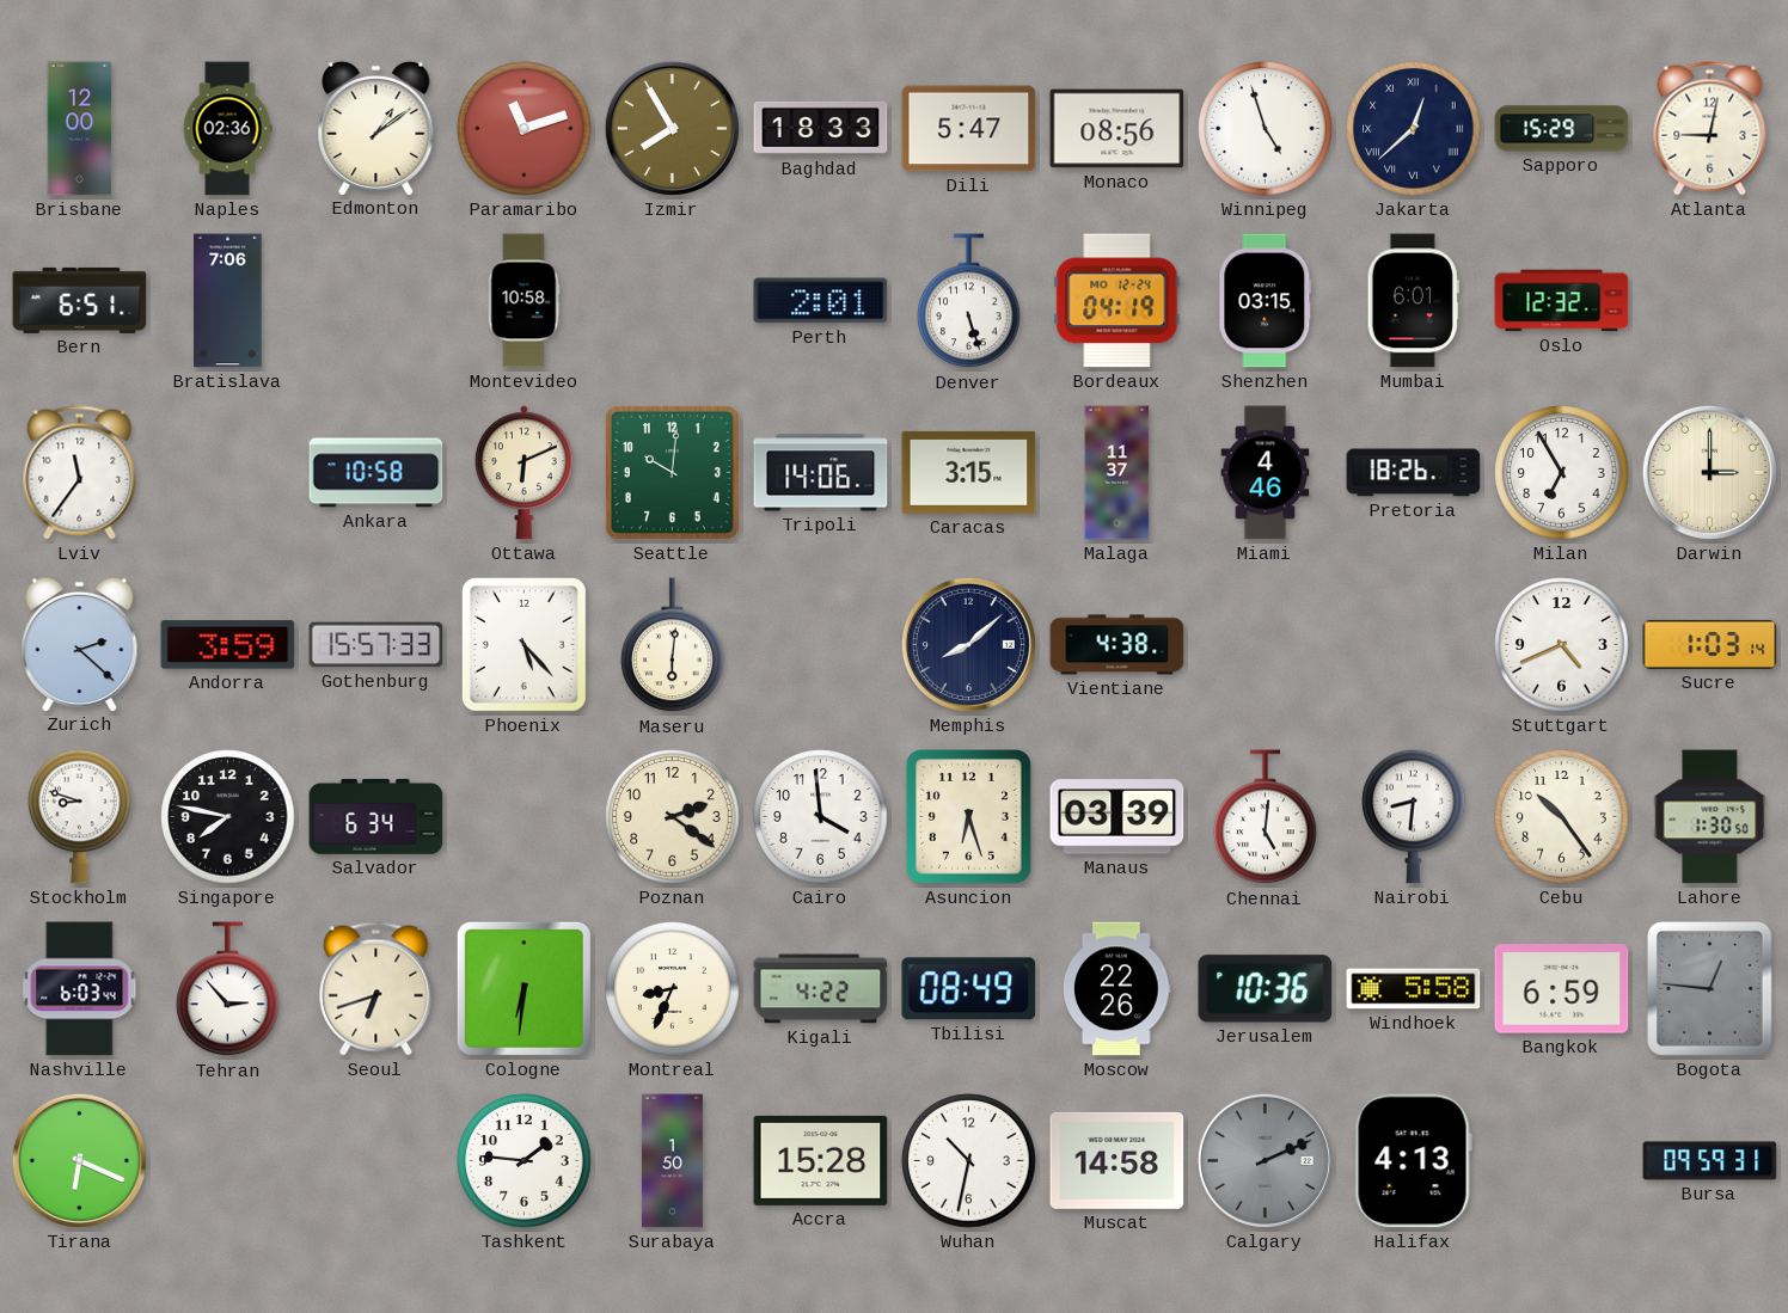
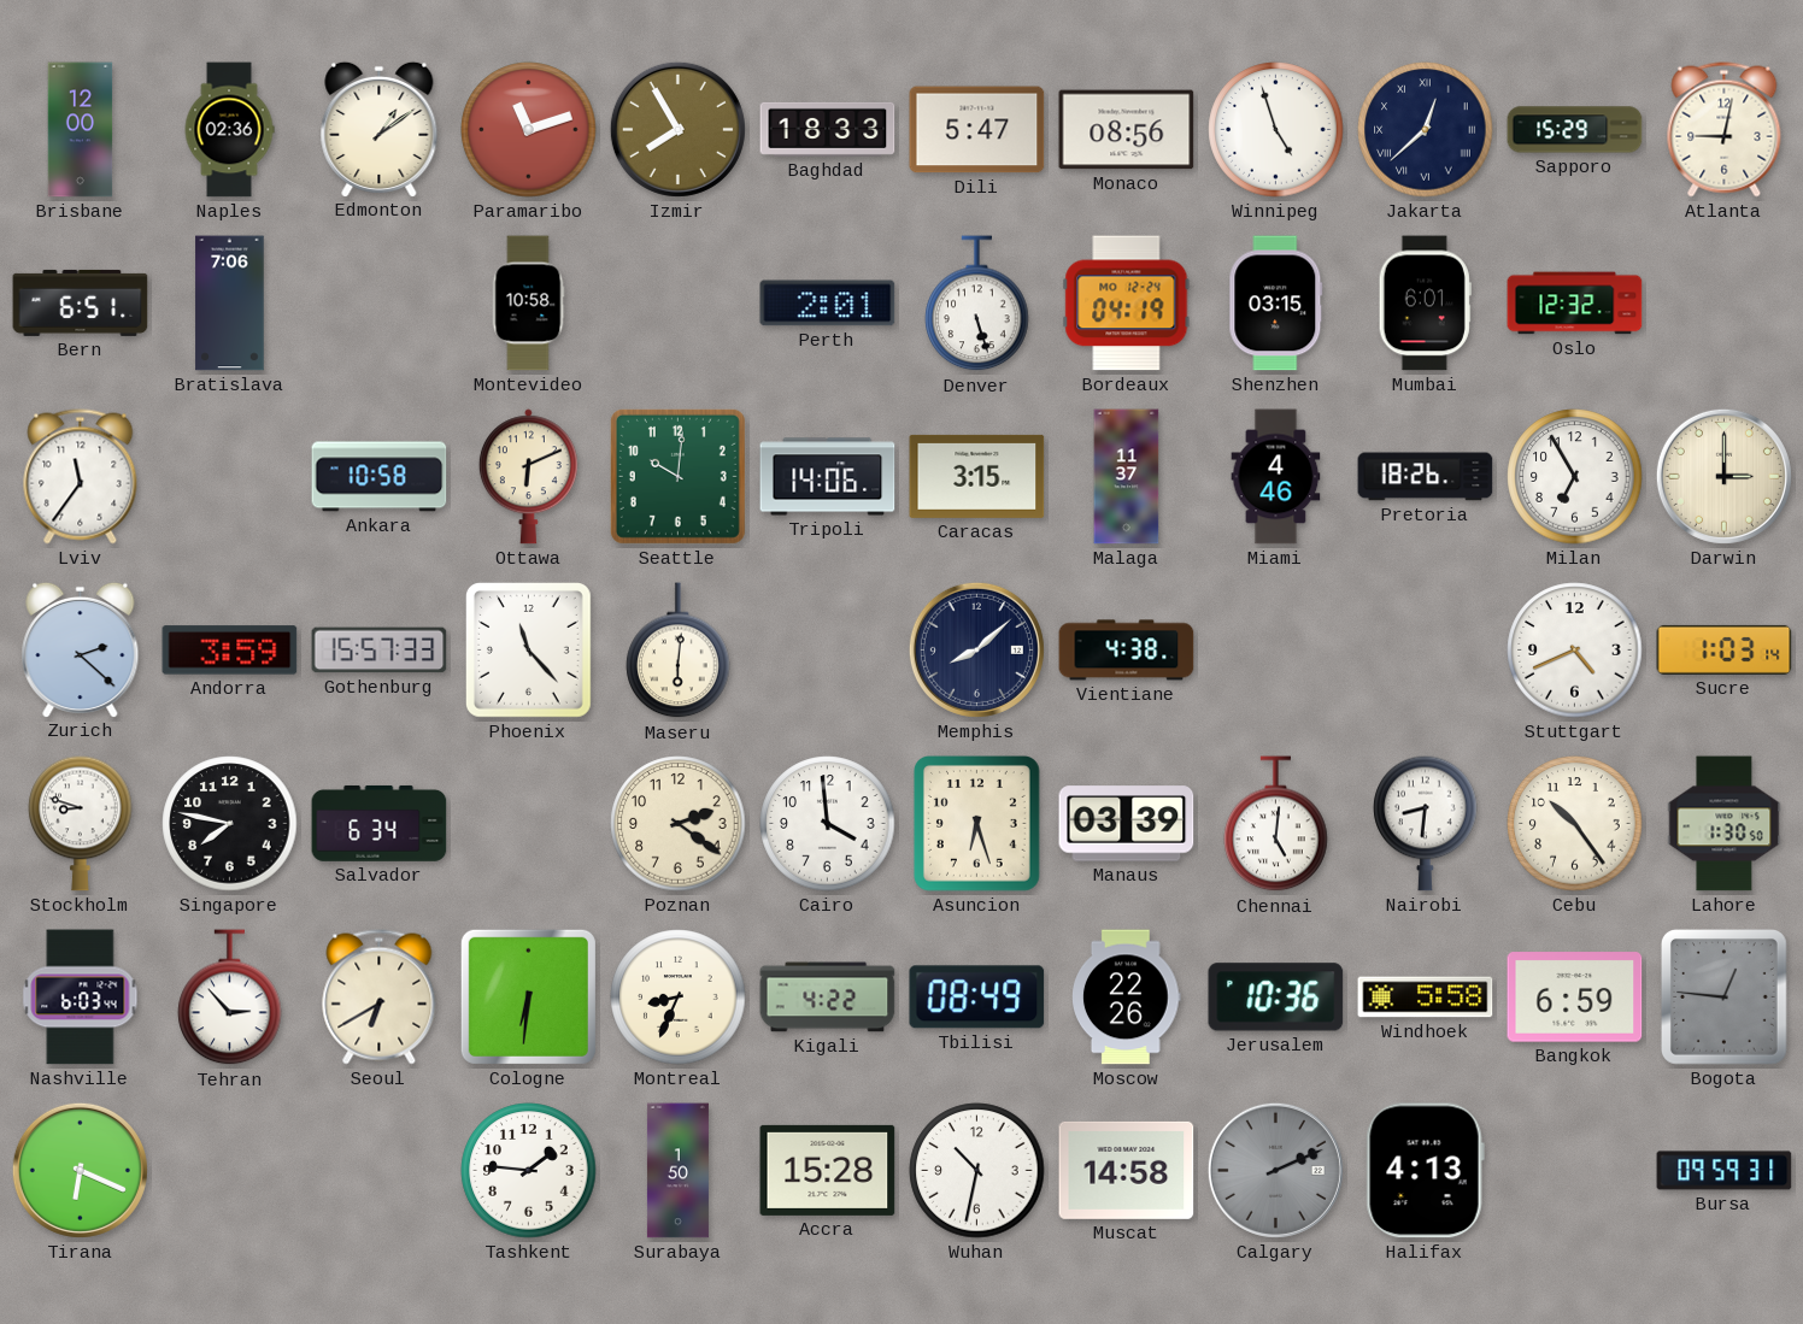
Phoenix: 5:23 -> 11:23
Seoul: 6:42 -> 6:40
